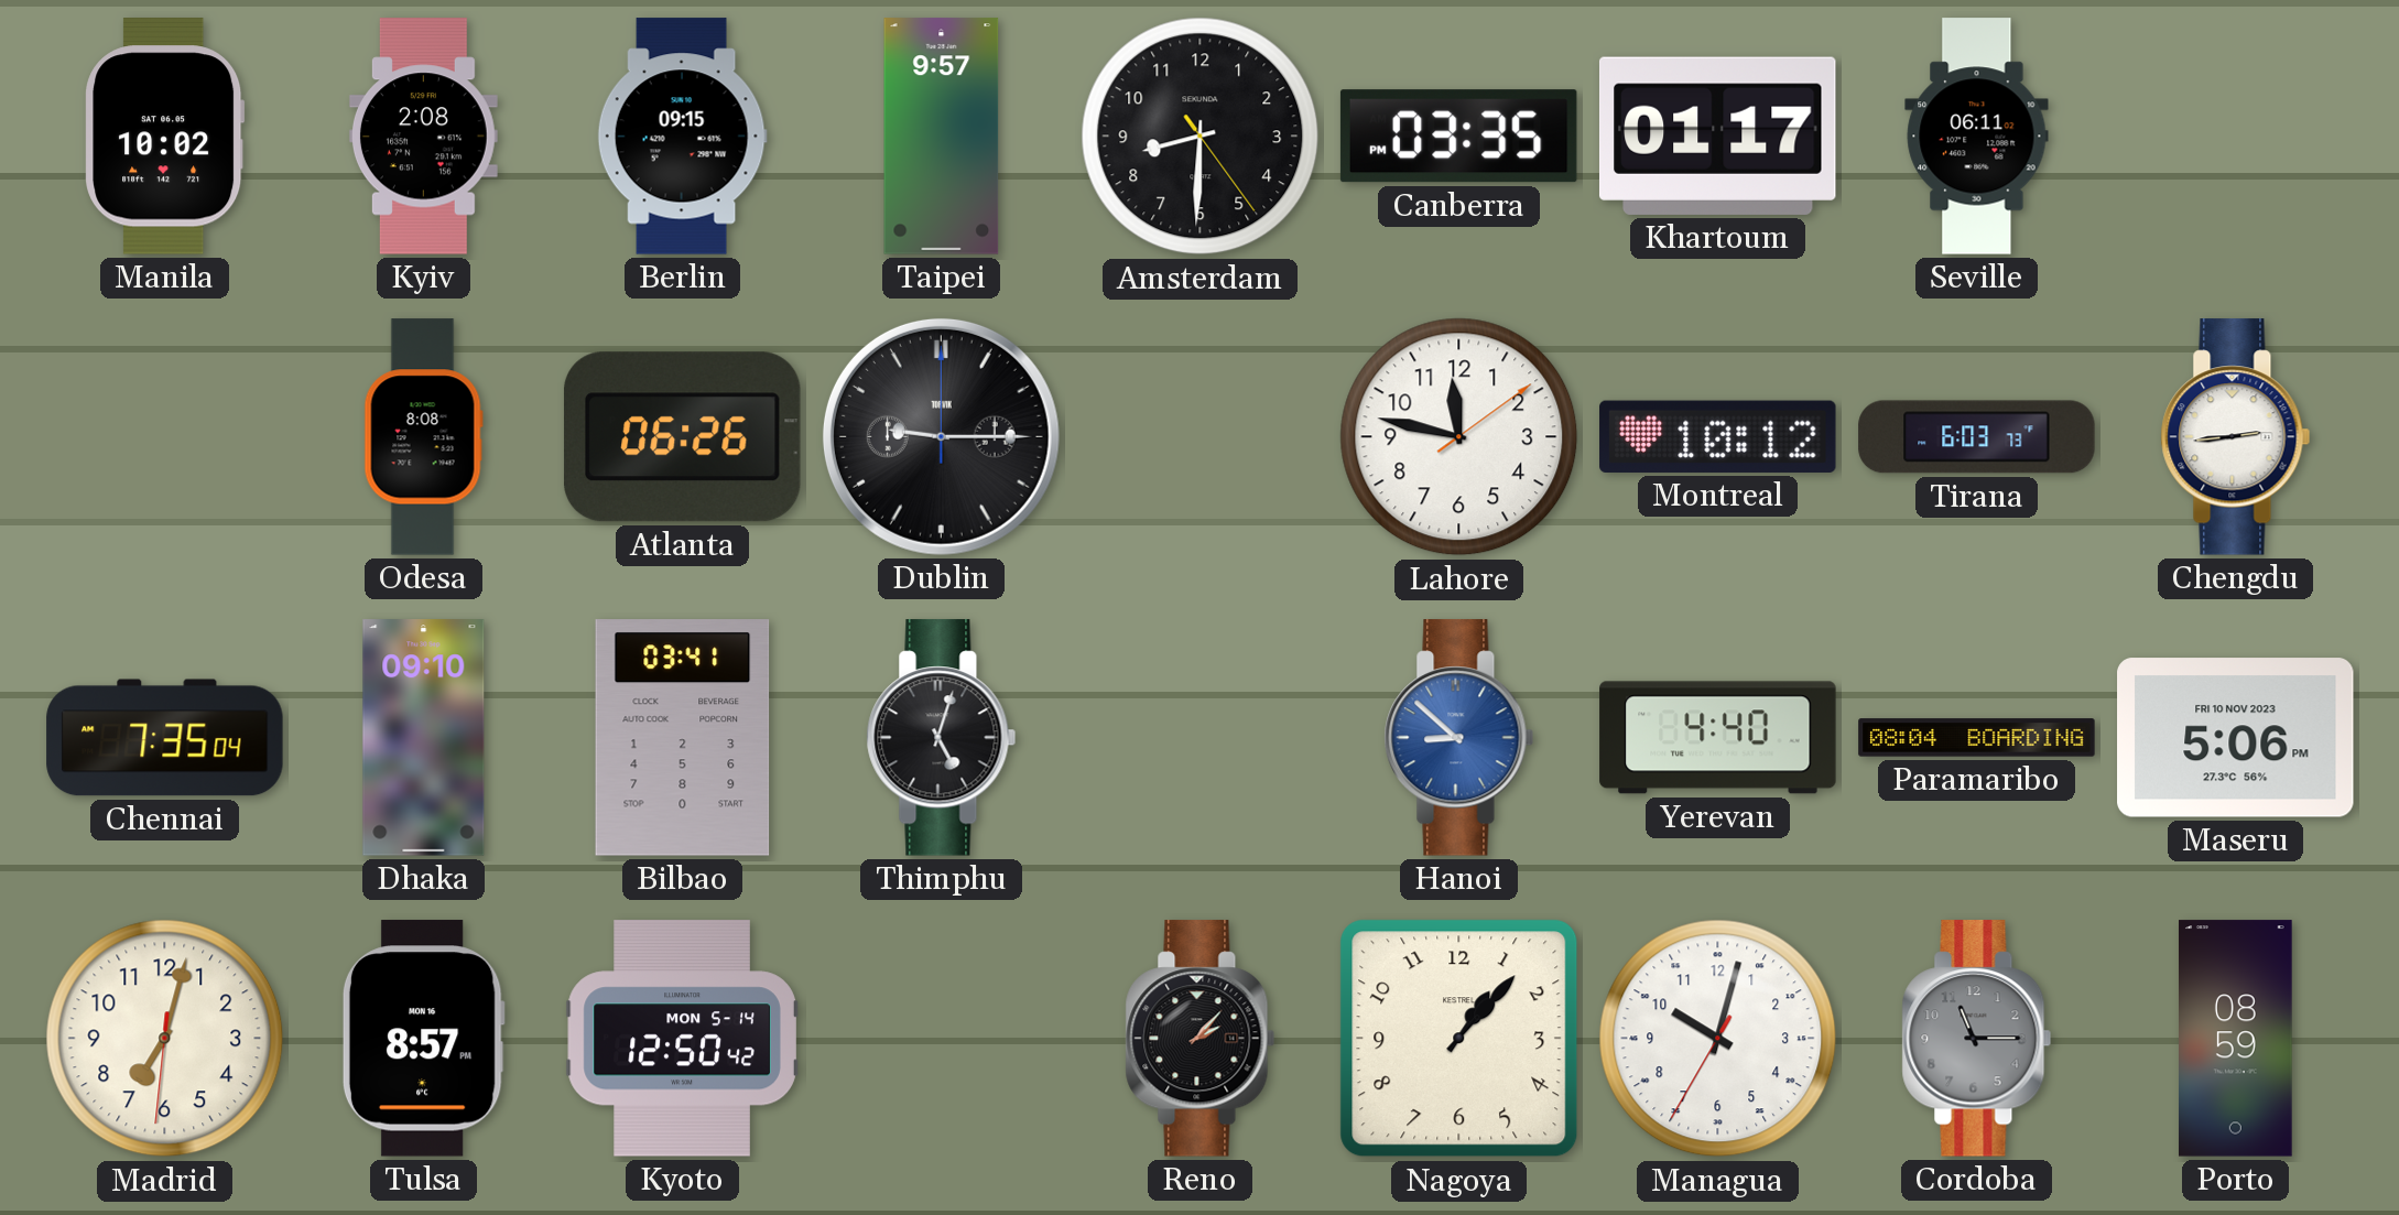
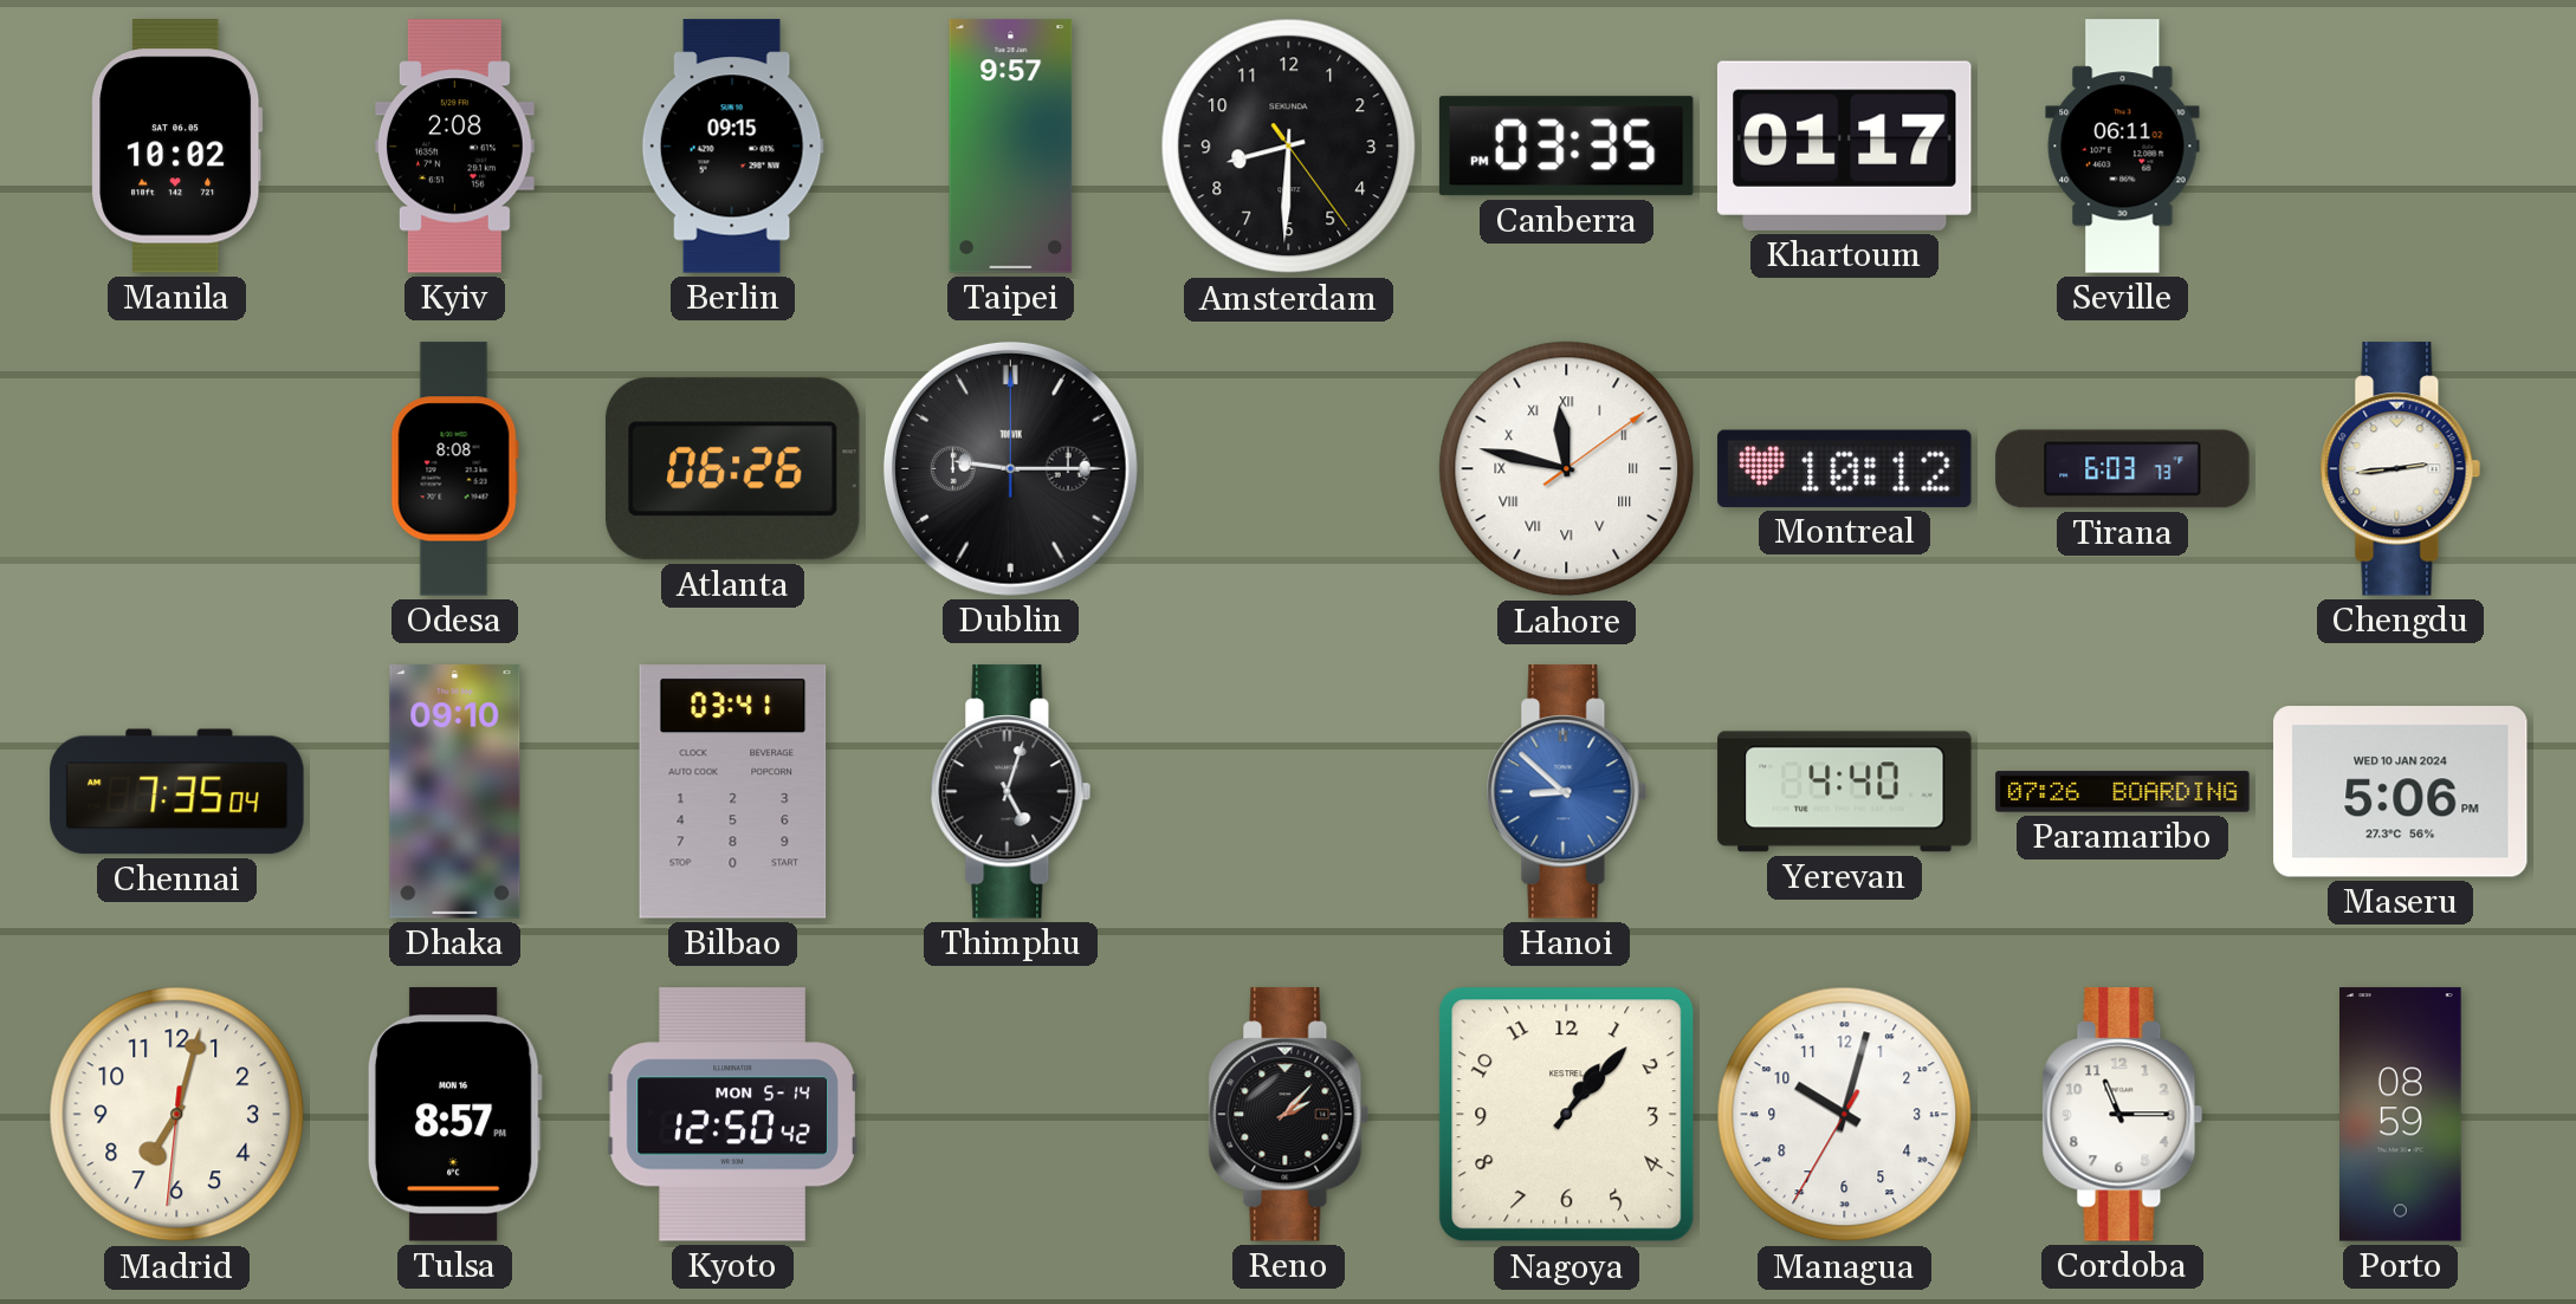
Lahore numerals: Arabic -> Roman
Paramaribo: 08:04 -> 07:26
Maseru date: FRI 10 NOV 2023 -> WED 10 JAN 2024
Cordoba dial: grey -> white
